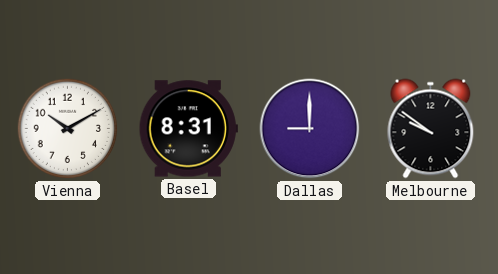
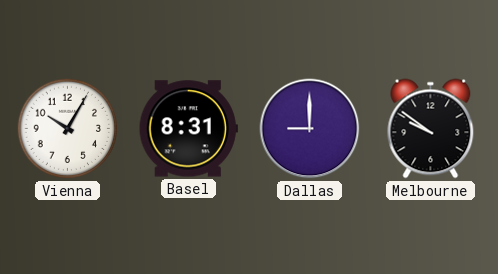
Vienna: 10:10 -> 10:05
